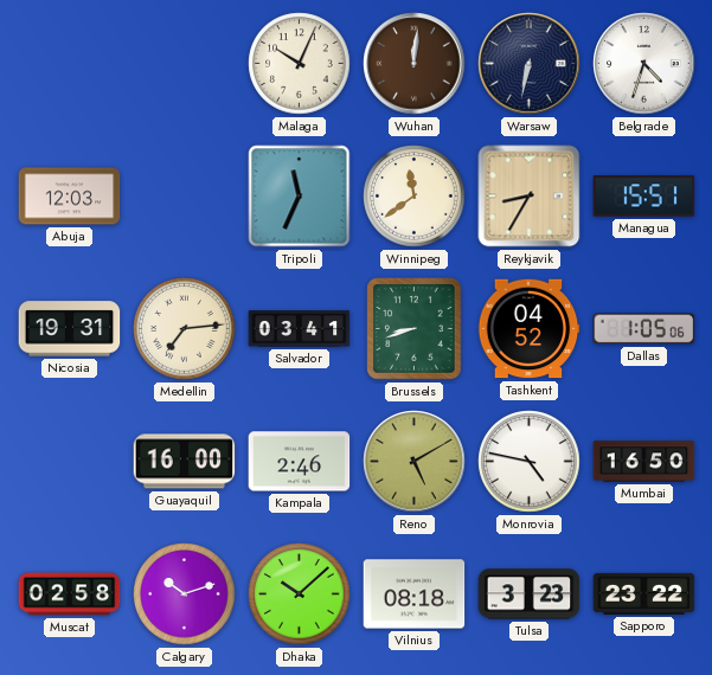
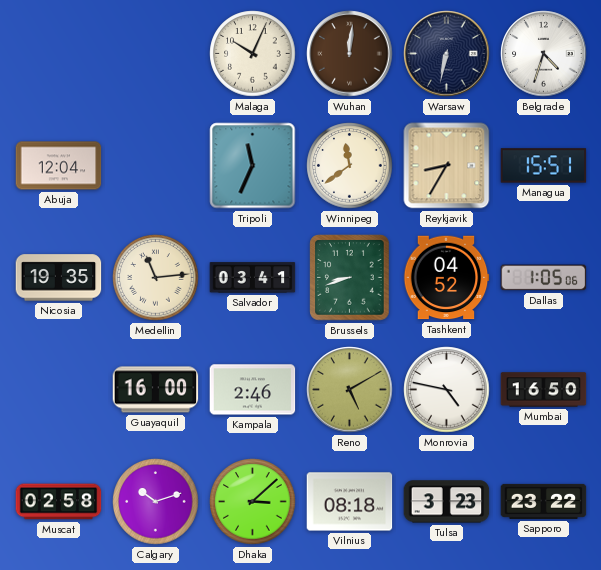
Abuja: 12:03 -> 12:04
Nicosia: 19:31 -> 19:35
Medellin: 7:14 -> 11:14
Dhaka: 10:08 -> 3:08
